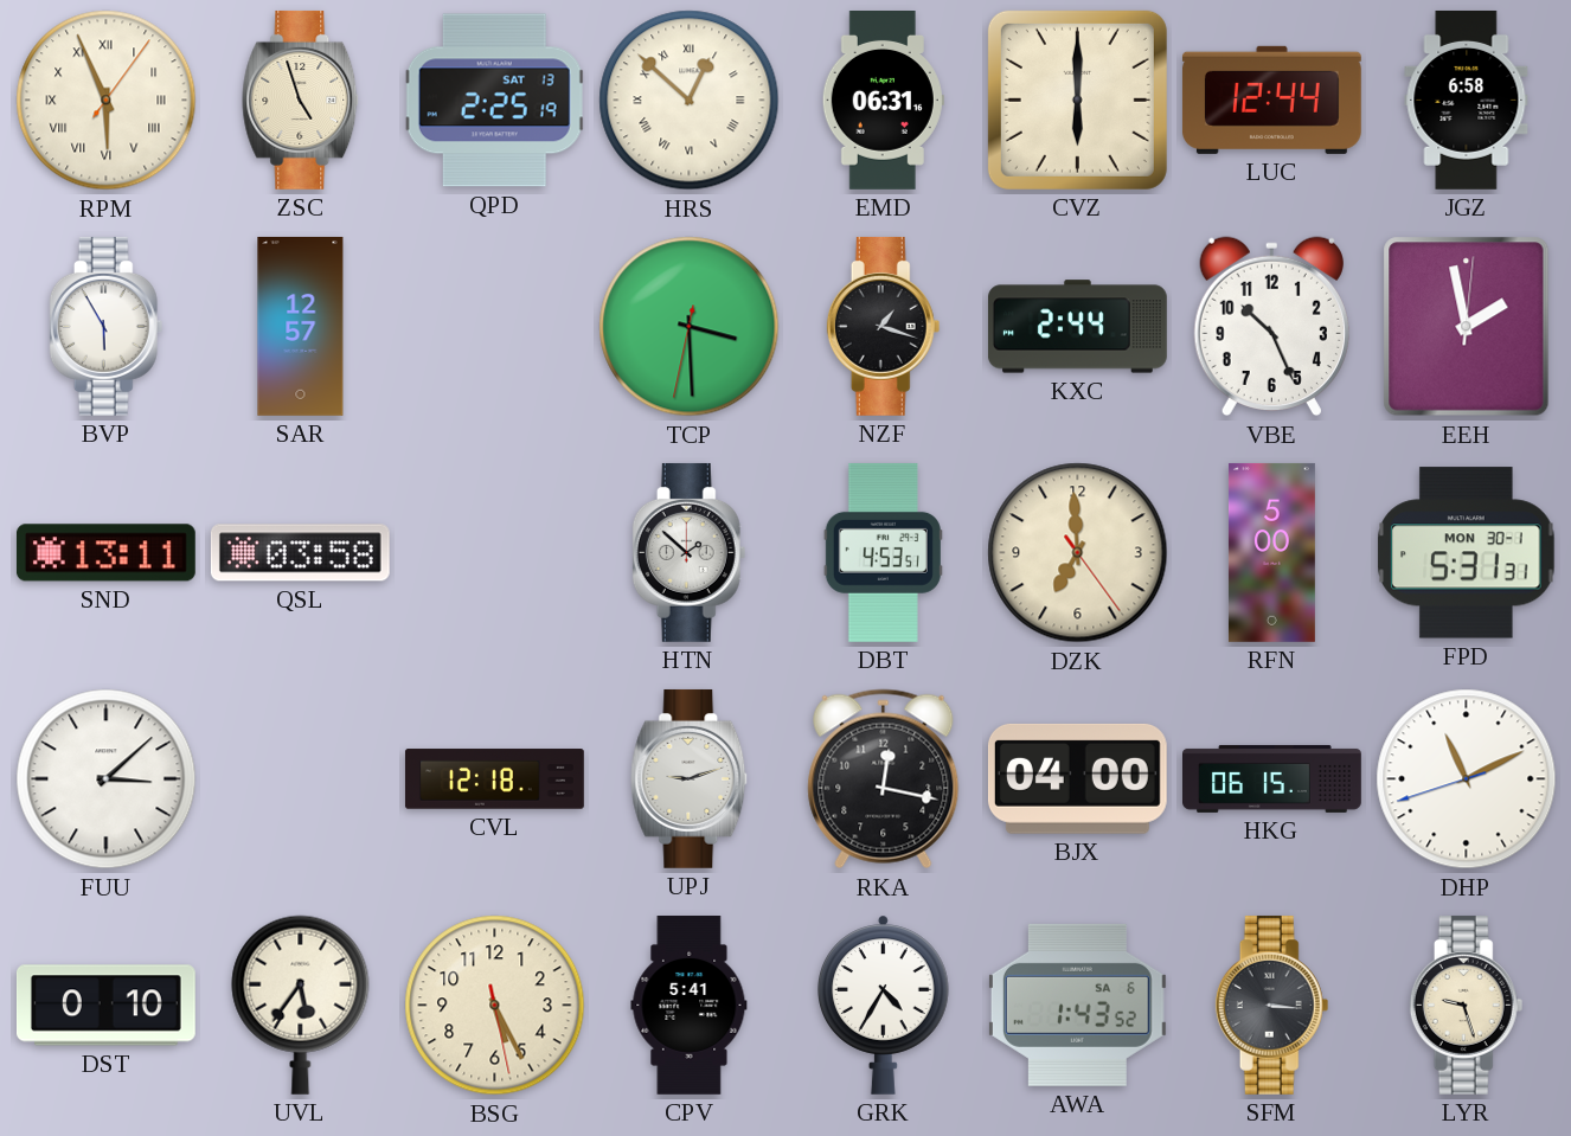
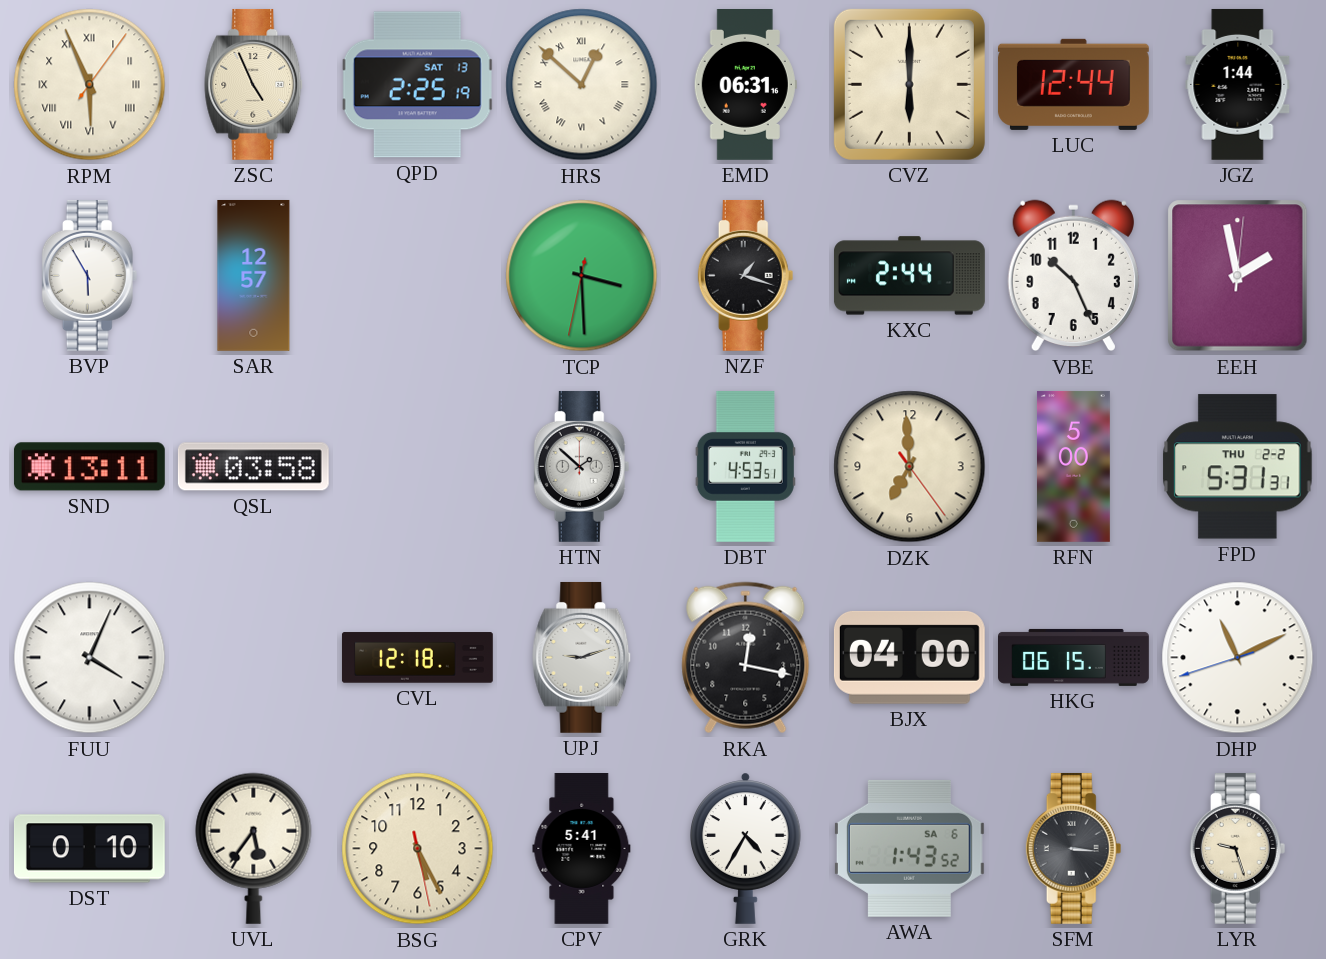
ZSC: 4:57 -> 4:56
JGZ: 6:58 -> 1:44
FPD date: MON 30-1 -> THU 2-2
FUU: 3:08 -> 4:04
